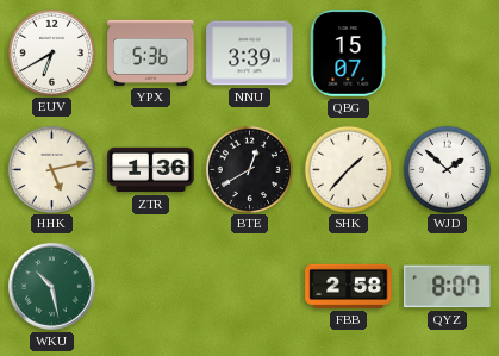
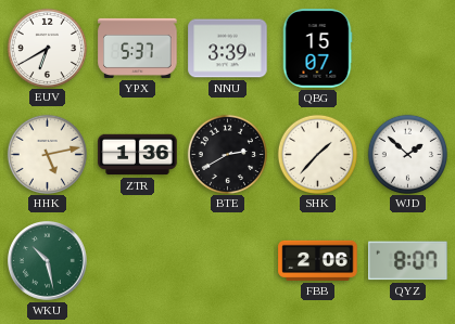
YPX: 5:36 -> 5:37
BTE: 12:40 -> 2:40
FBB: 2:58 -> 2:06
